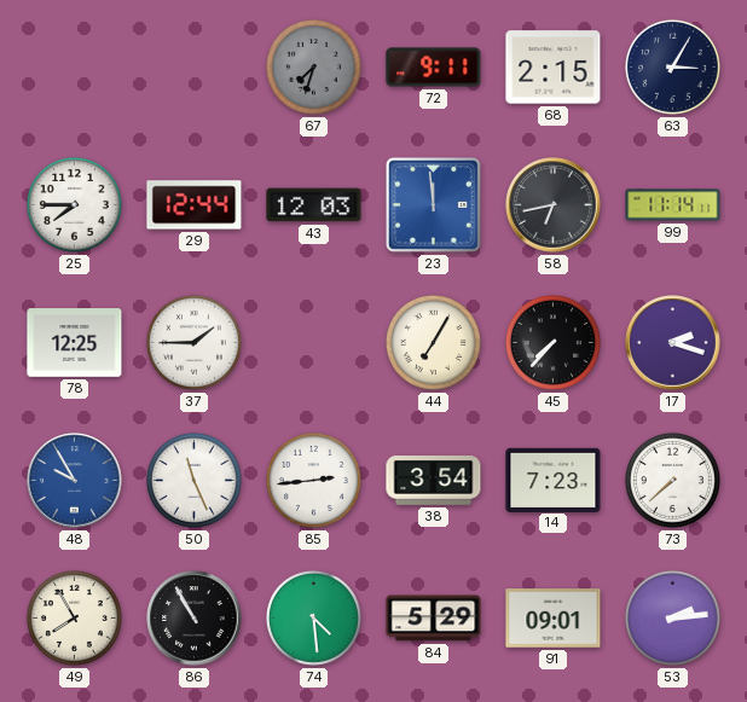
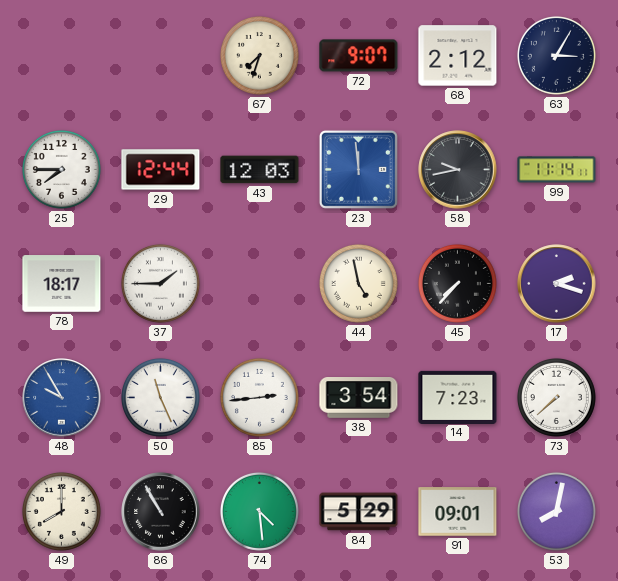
67 dial: grey -> cream
72: 9:11 -> 9:07
68: 2:15 -> 2:12
58: 6:43 -> 9:43
78: 12:25 -> 18:17
44: 7:05 -> 4:58
49: 7:55 -> 8:00
53: 2:14 -> 8:02
